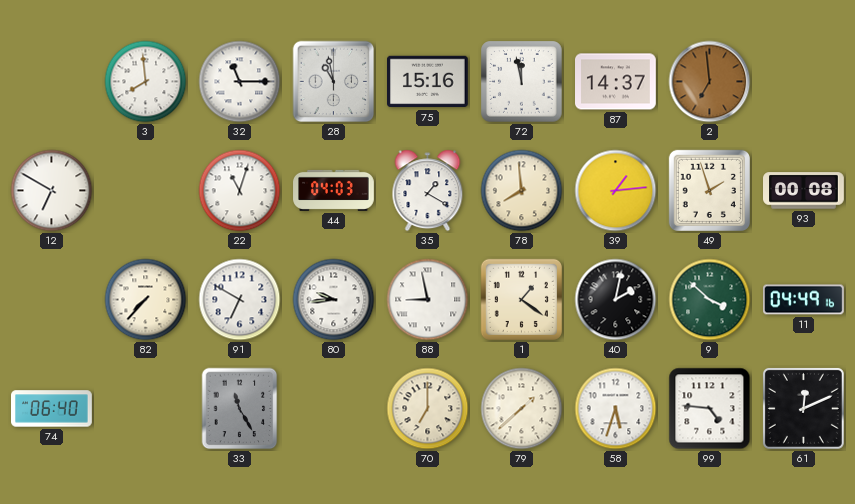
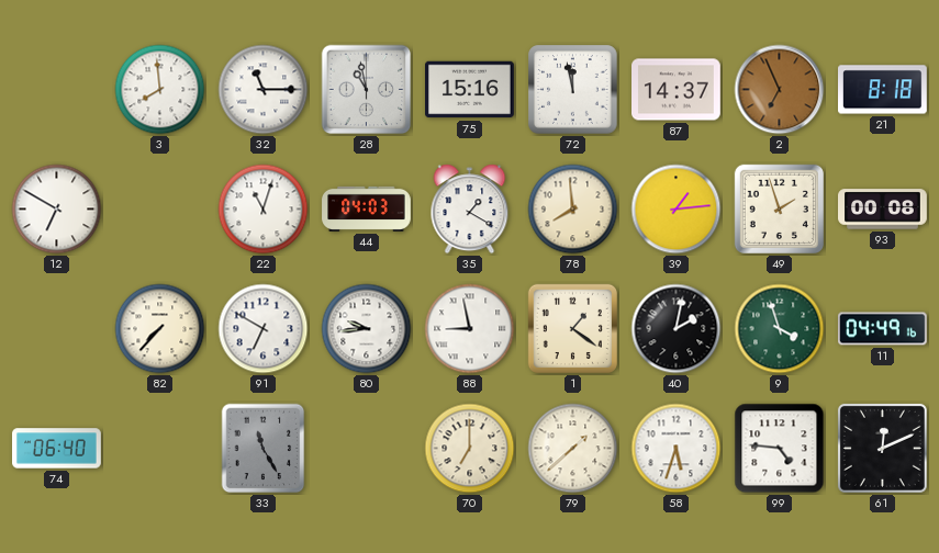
2: 6:59 -> 6:56
21: none -> 8:18
9: 3:52 -> 3:57
